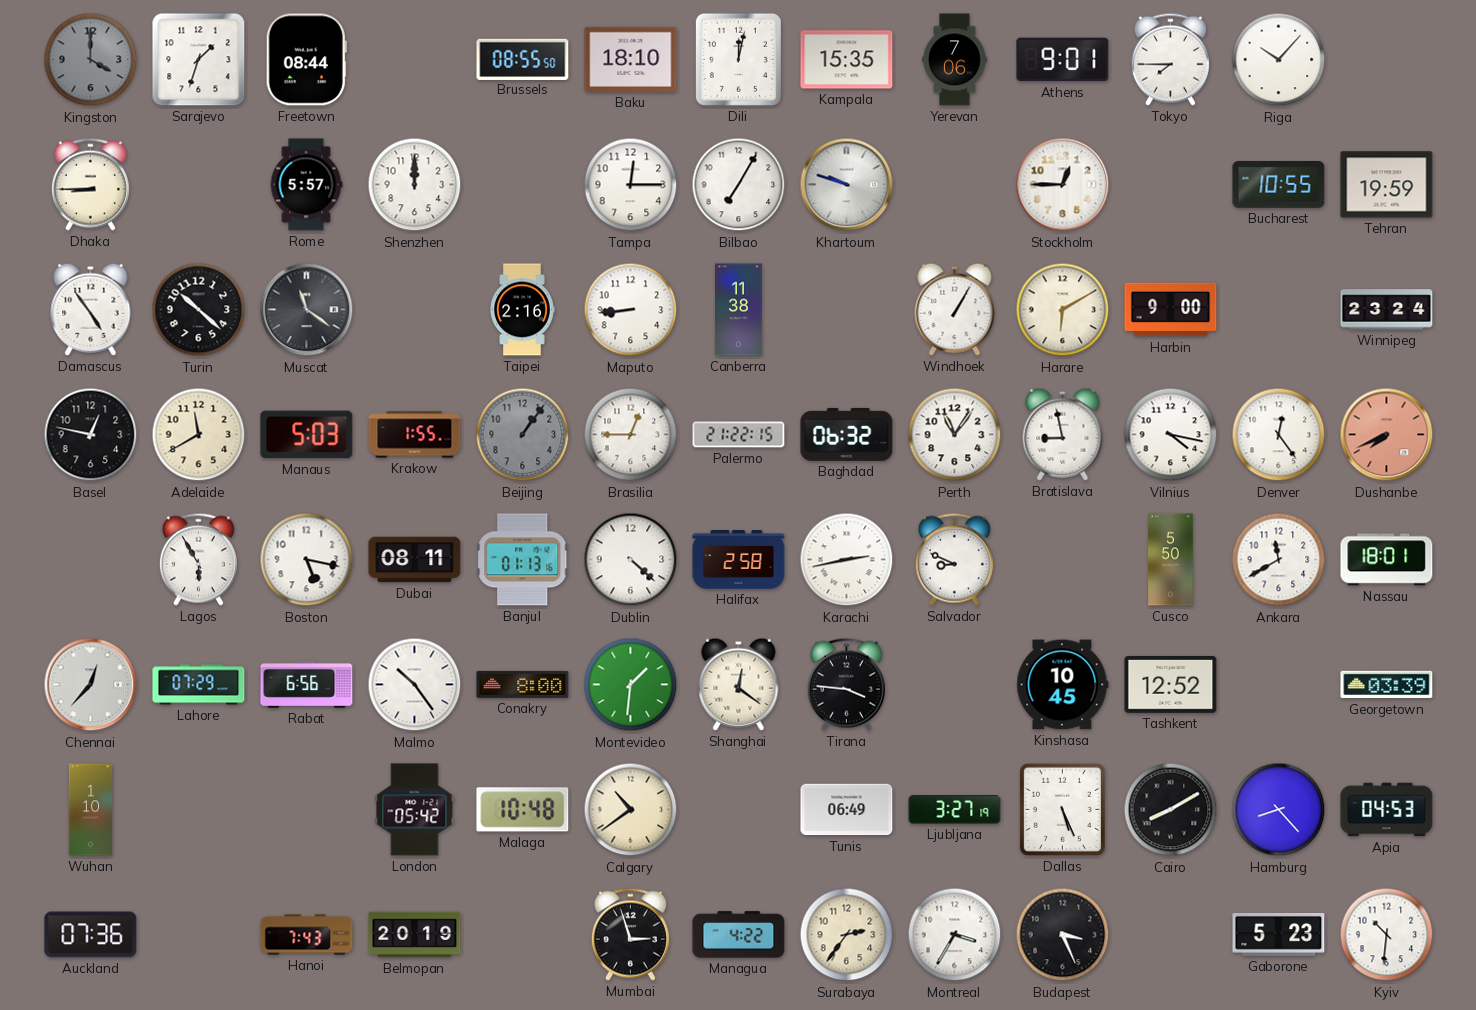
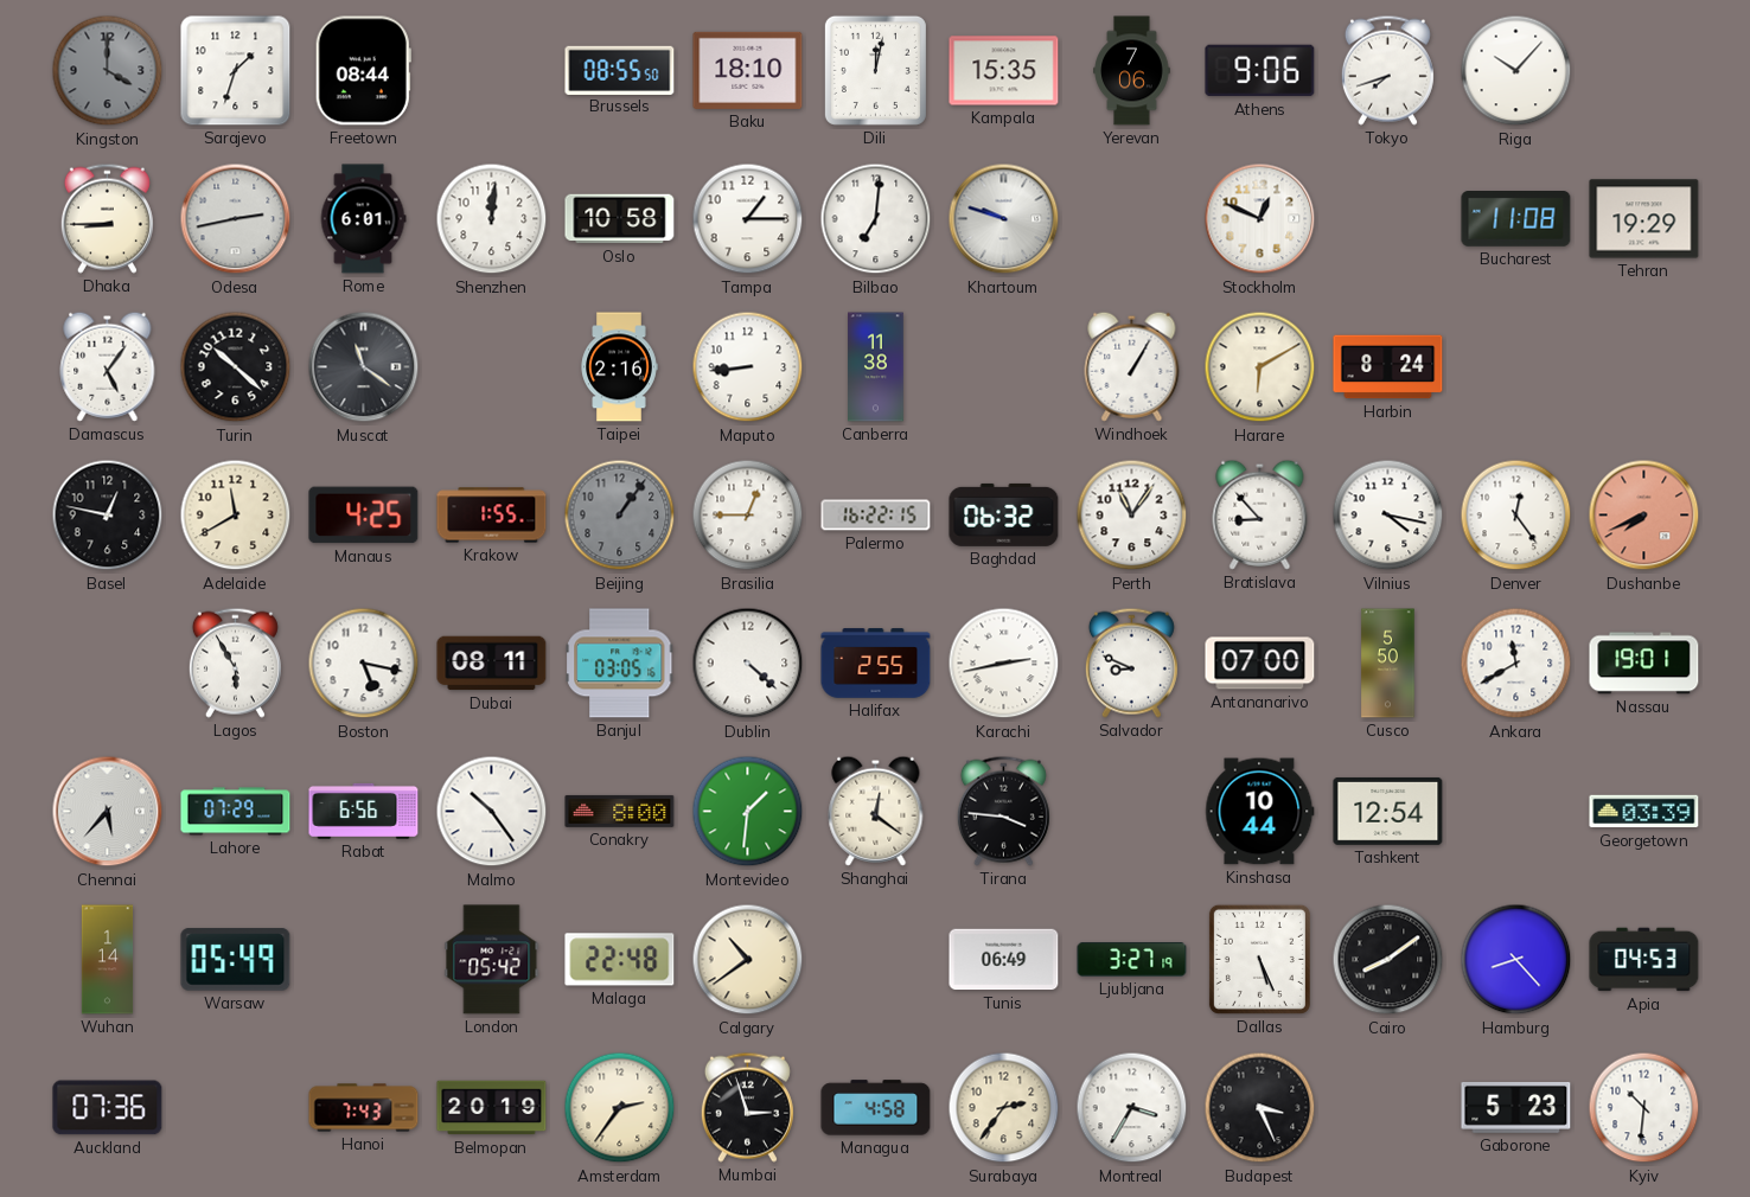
Athens: 9:01 -> 9:06
Tokyo: 7:45 -> 7:42
Odesa: none -> 2:43
Rome: 5:57 -> 6:01
Shenzhen: 12:00 -> 12:01
Oslo: none -> 10:58
Tampa: 12:15 -> 1:15
Bilbao: 7:05 -> 7:01
Stockholm: 12:45 -> 12:49
Bucharest: 10:55 -> 11:08
Tehran: 19:59 -> 19:29
Damascus: 4:54 -> 5:06
Harbin: 9:00 -> 8:24
Winnipeg: 23:24 -> none
Manaus: 5:03 -> 4:25
Palermo: 21:22 -> 16:22
Bratislava: 8:58 -> 8:53
Banjul: 01:13 -> 03:05
Halifax: 2:58 -> 2:55
Antananarivo: none -> 07:00
Nassau: 18:01 -> 19:01
Chennai: 12:37 -> 5:37
Kinshasa: 10:45 -> 10:44
Tashkent: 12:52 -> 12:54
Wuhan: 1:10 -> 1:14
Warsaw: none -> 05:49
Malaga: 10:48 -> 22:48
Cairo: 8:10 -> 8:09
Amsterdam: none -> 2:36
Managua: 4:22 -> 4:58
